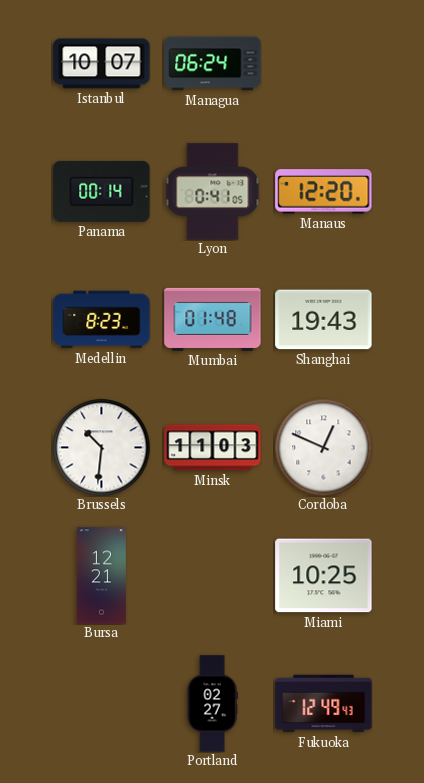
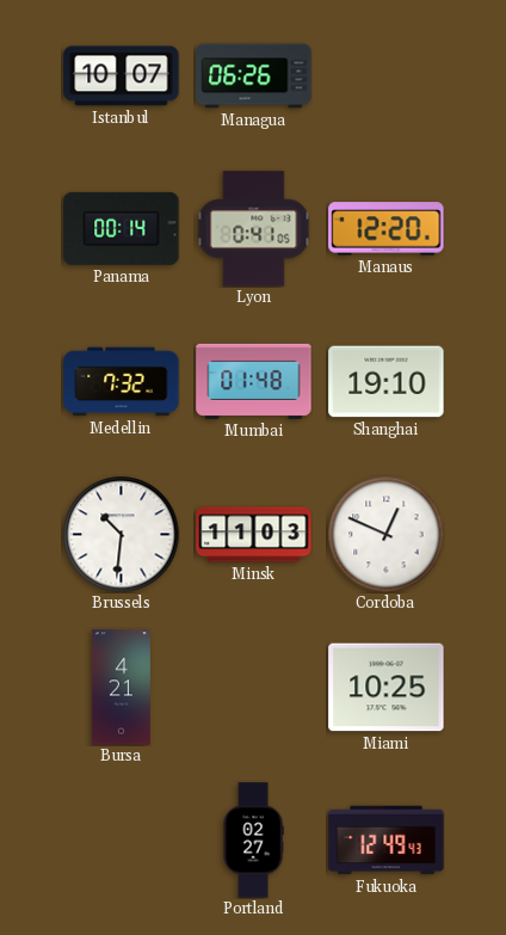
Managua: 06:24 -> 06:26
Medellin: 8:23 -> 7:32
Shanghai: 19:43 -> 19:10
Bursa: 12:21 -> 4:21
